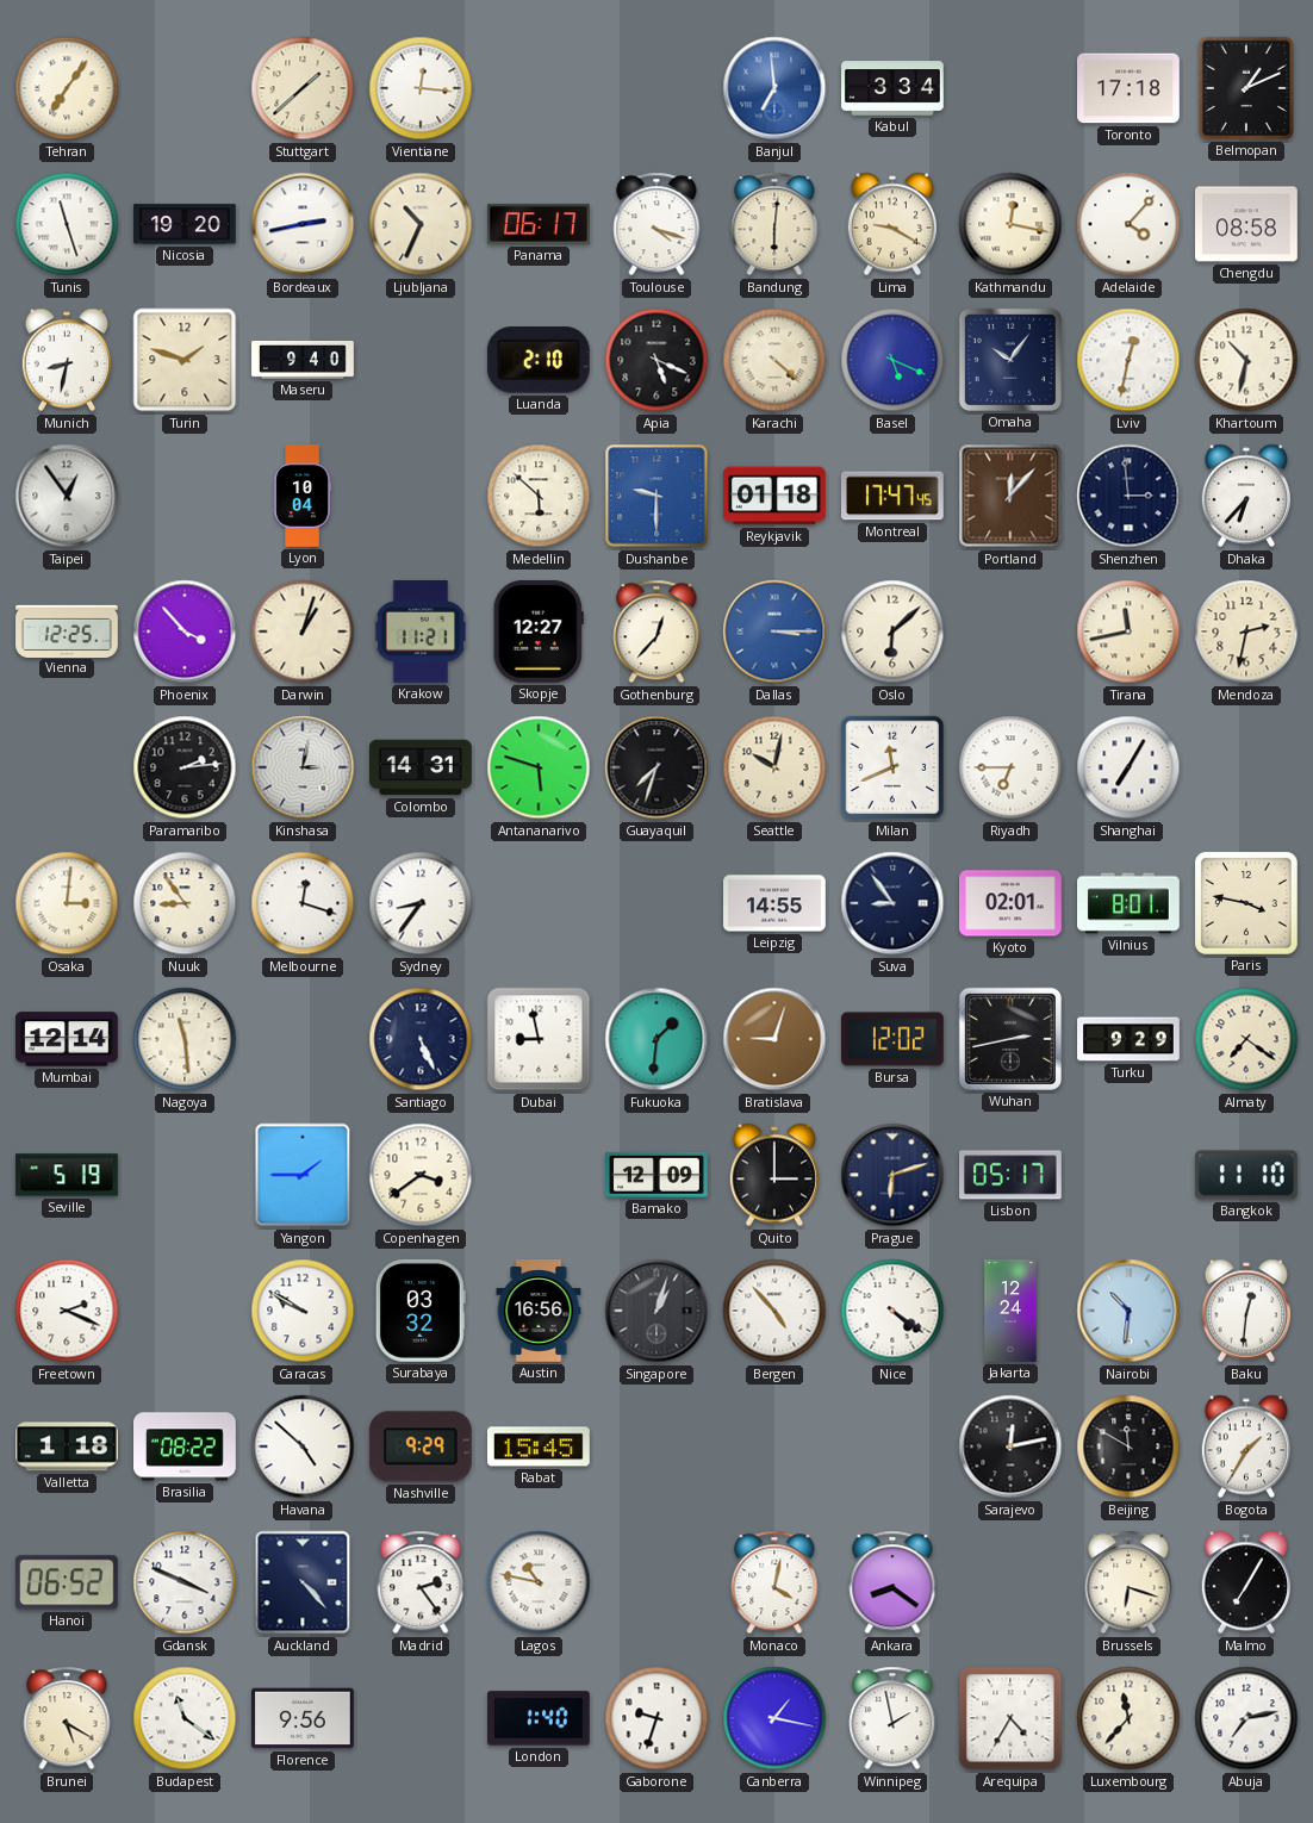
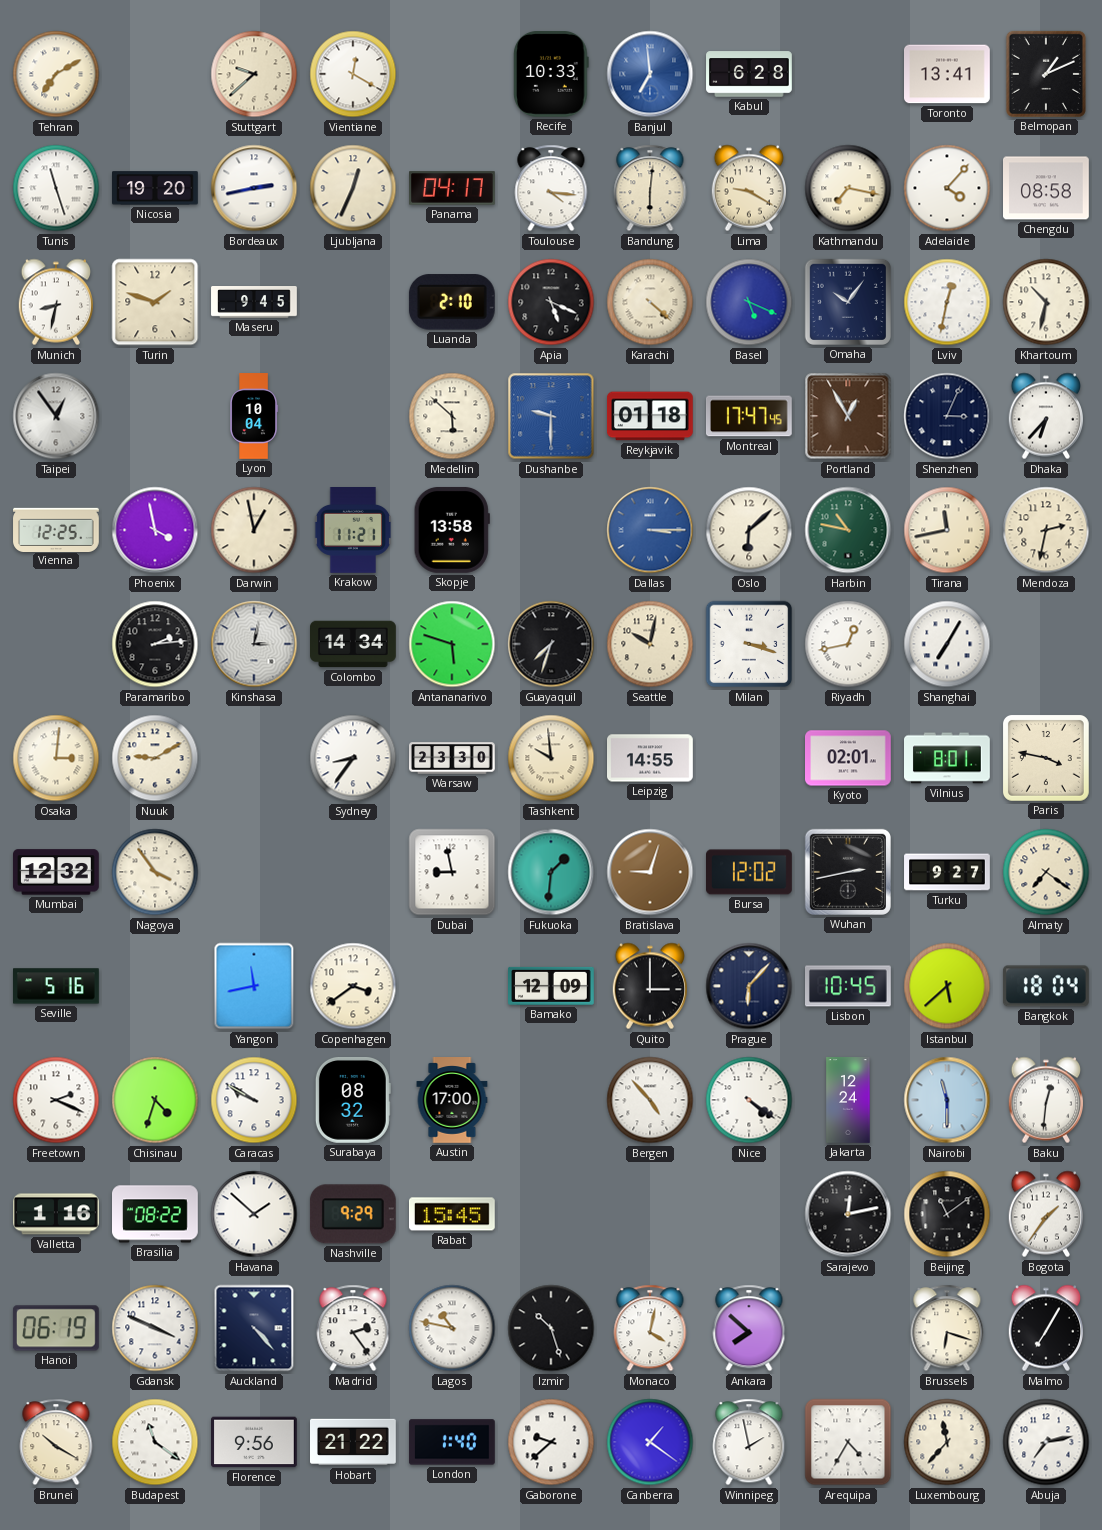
Tehran: 7:06 -> 7:10
Stuttgart: 1:38 -> 9:38
Vientiane: 12:16 -> 12:20
Recife: none -> 10:33
Kabul: 3:34 -> 6:28
Toronto: 17:18 -> 13:41
Ljubljana: 10:34 -> 12:34
Panama: 06:17 -> 04:17
Toulouse: 4:18 -> 4:16
Kathmandu: 12:17 -> 7:17
Maseru: 9:40 -> 9:45
Portland: 12:07 -> 12:55
Shenzhen: 2:59 -> 3:04
Phoenix: 3:53 -> 3:58
Darwin: 1:03 -> 12:58
Skopje: 12:27 -> 13:58
Gothenburg: 12:37 -> none
Harbin: none -> 10:47
Colombo: 14:31 -> 14:34
Milan: 11:41 -> 3:18
Riyadh: 6:45 -> 12:43
Nuuk: 8:54 -> 9:10
Melbourne: 12:18 -> none
Warsaw: none -> 23:30
Tashkent: none -> 9:59
Suva: 8:54 -> none
Mumbai: 12:14 -> 12:32
Nagoya: 11:29 -> 3:54
Santiago: 5:26 -> none
Turku: 9:29 -> 9:27
Seville: 5:19 -> 5:16
Yangon: 1:45 -> 11:43
Prague: 6:12 -> 6:07
Lisbon: 05:17 -> 10:45
Istanbul: none -> 5:38
Bangkok: 11:10 -> 18:04
Chisinau: none -> 4:33
Surabaya: 03:32 -> 08:32
Austin: 16:56 -> 17:00
Singapore: 1:03 -> none
Nairobi: 10:31 -> 11:30
Valletta: 1:18 -> 1:16
Havana: 4:52 -> 1:52
Beijing: 11:50 -> 11:09
Bogota: 1:35 -> 1:36
Hanoi: 06:52 -> 06:19
Izmir: none -> 10:27
Ankara: 8:21 -> 7:52
Brunei: 5:20 -> 10:20
Hobart: none -> 21:22
Gaborone: 9:33 -> 9:38
Canberra: 1:17 -> 1:21
